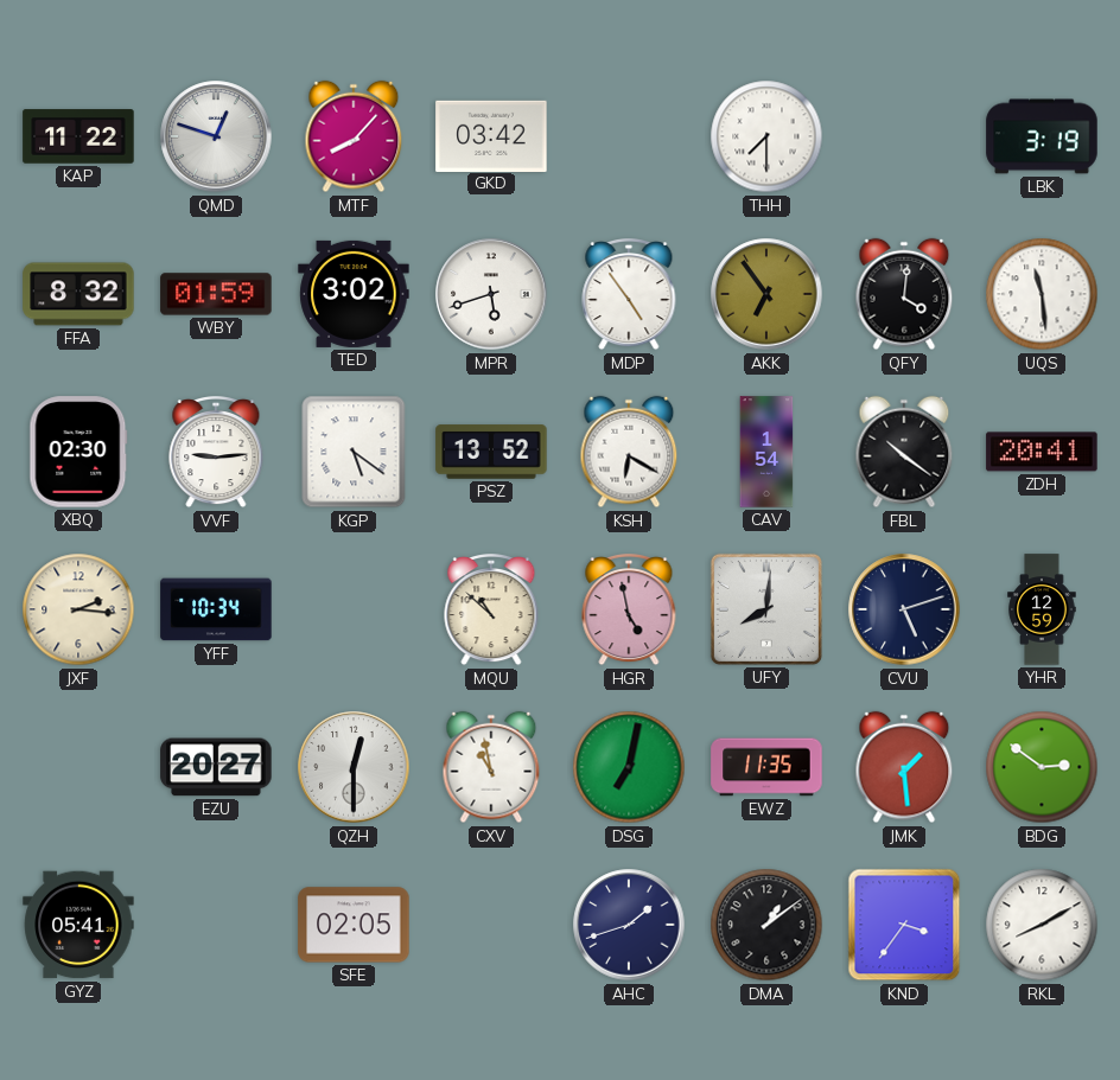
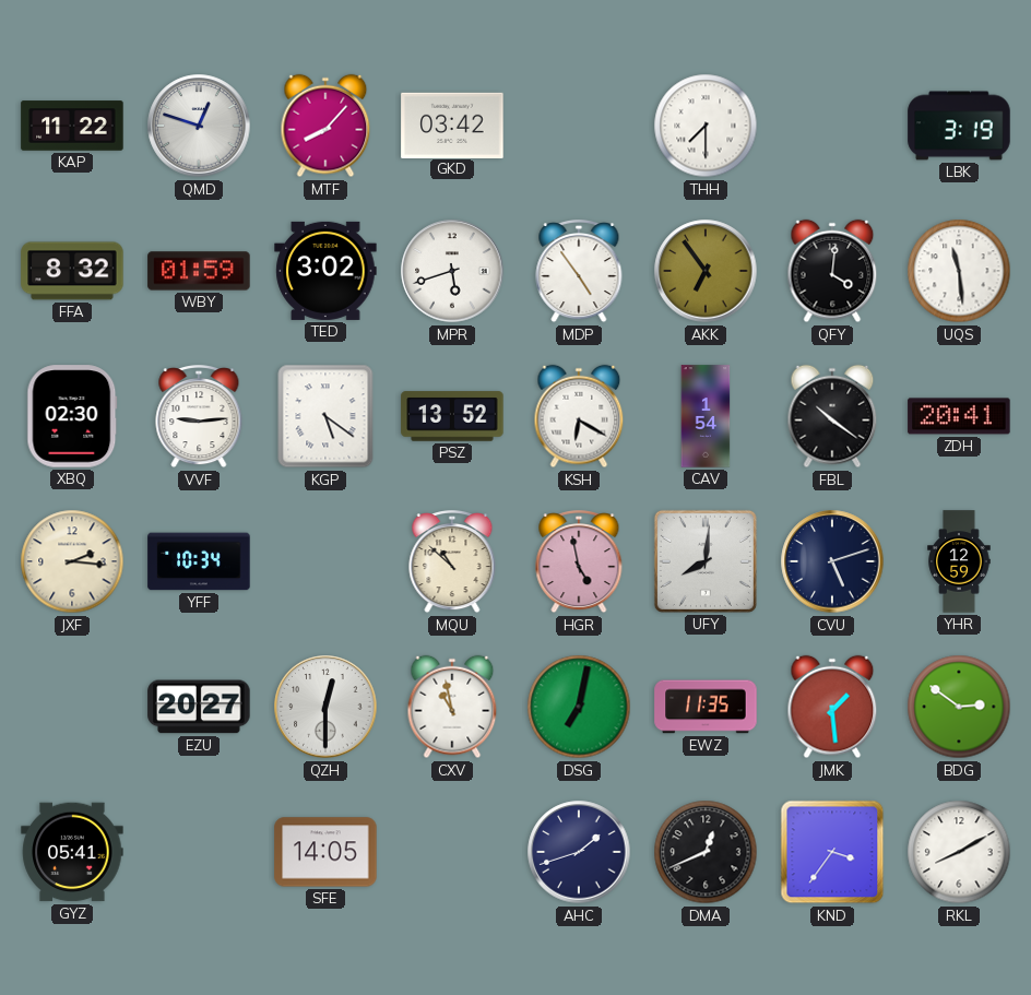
SFE: 02:05 -> 14:05
DMA: 1:09 -> 12:41
